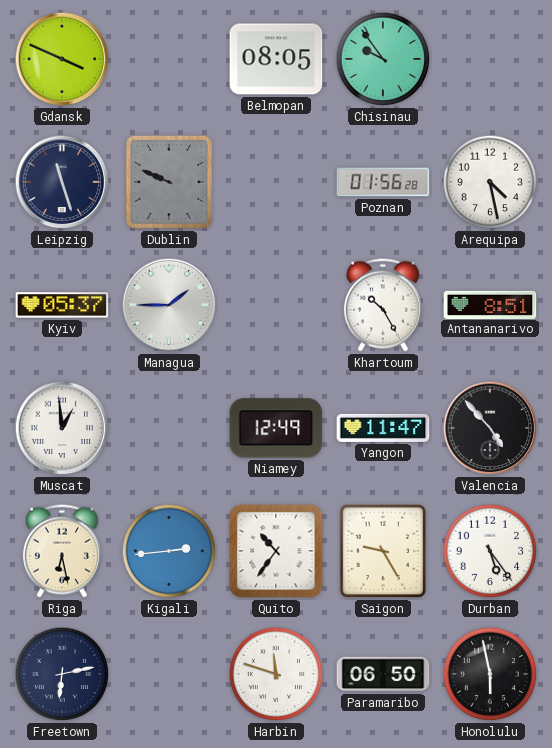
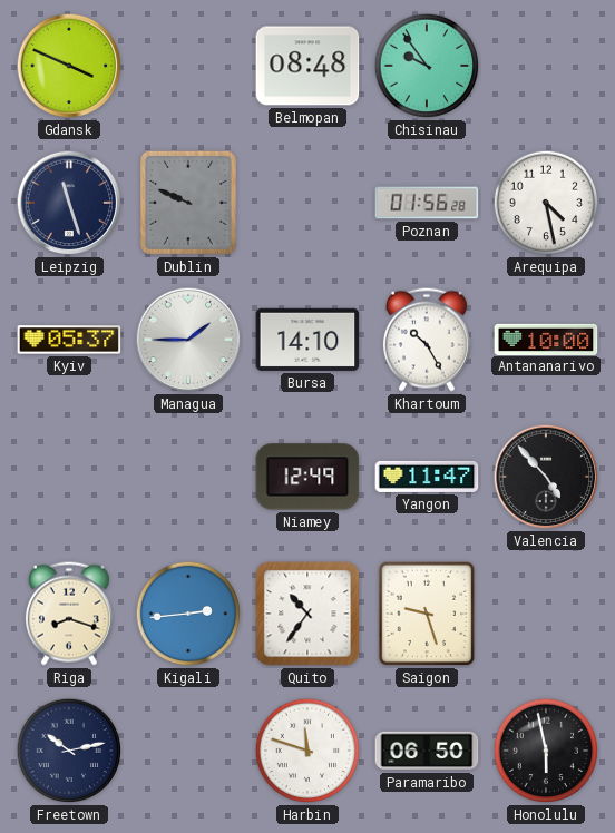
Belmopan: 08:05 -> 08:48
Bursa: none -> 14:10
Antananarivo: 8:51 -> 10:00
Muscat: 12:59 -> none
Riga: 6:28 -> 8:18
Saigon: 9:25 -> 9:27
Durban: 5:24 -> none
Freetown: 6:13 -> 10:13
